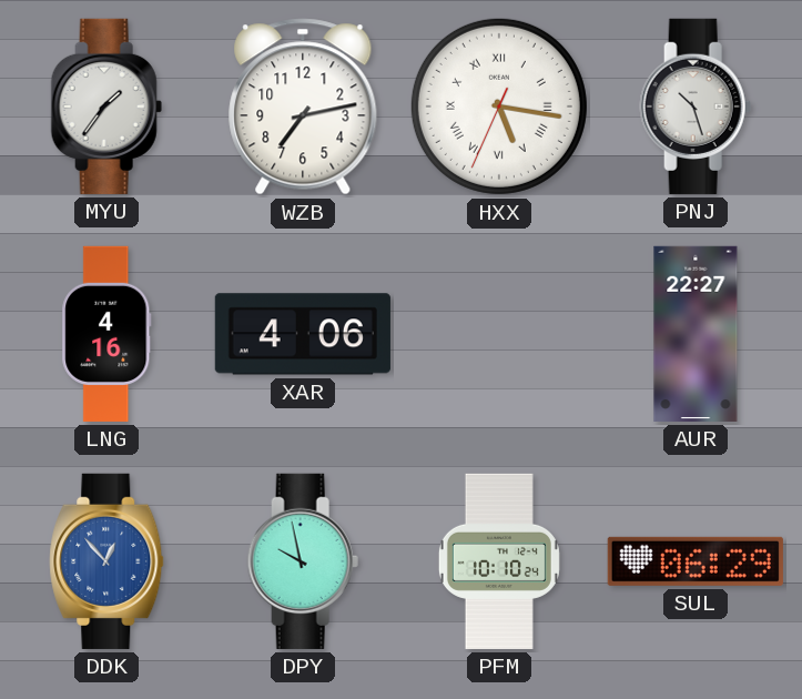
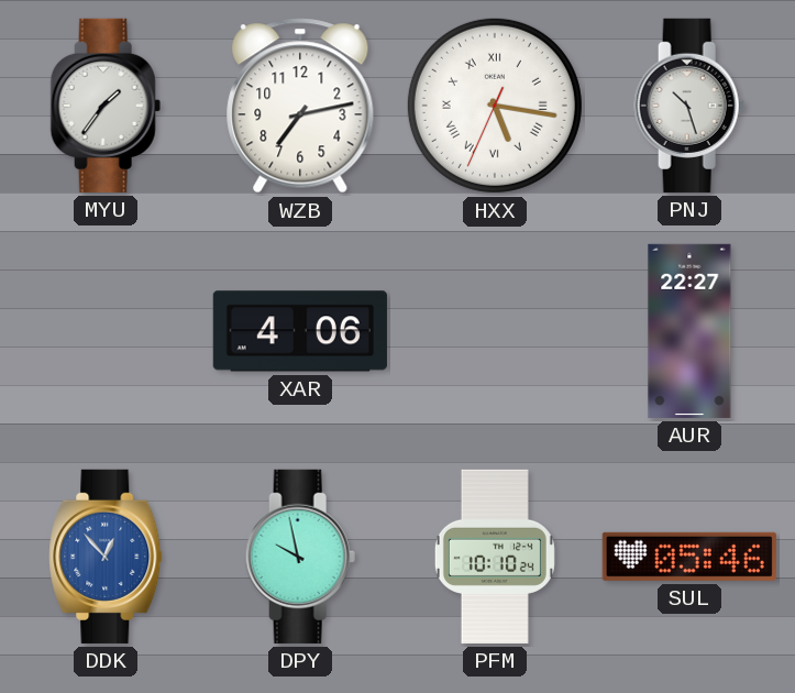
LNG: 4:16 -> none
SUL: 06:29 -> 05:46
